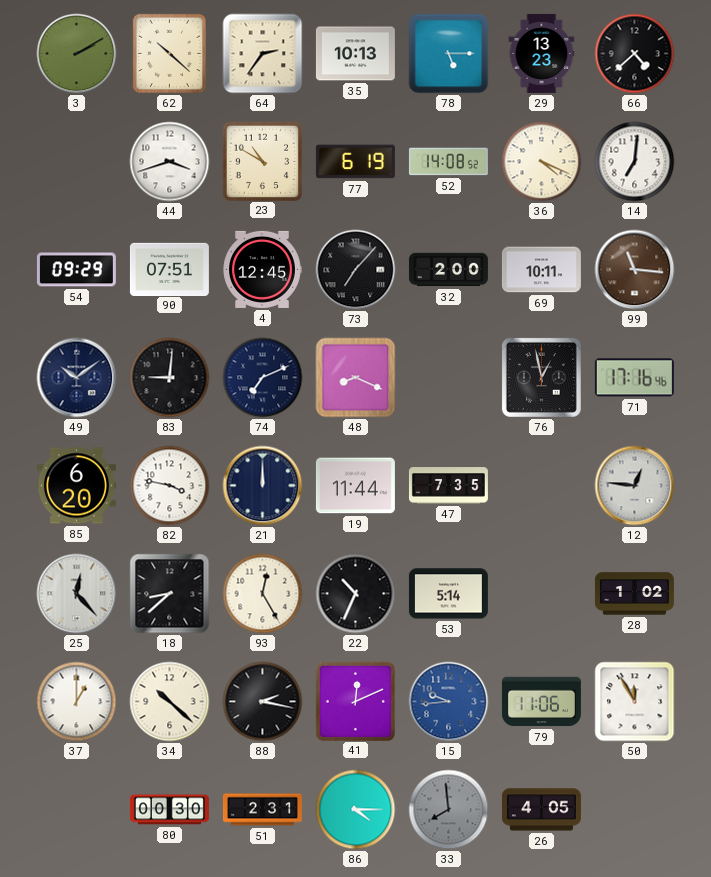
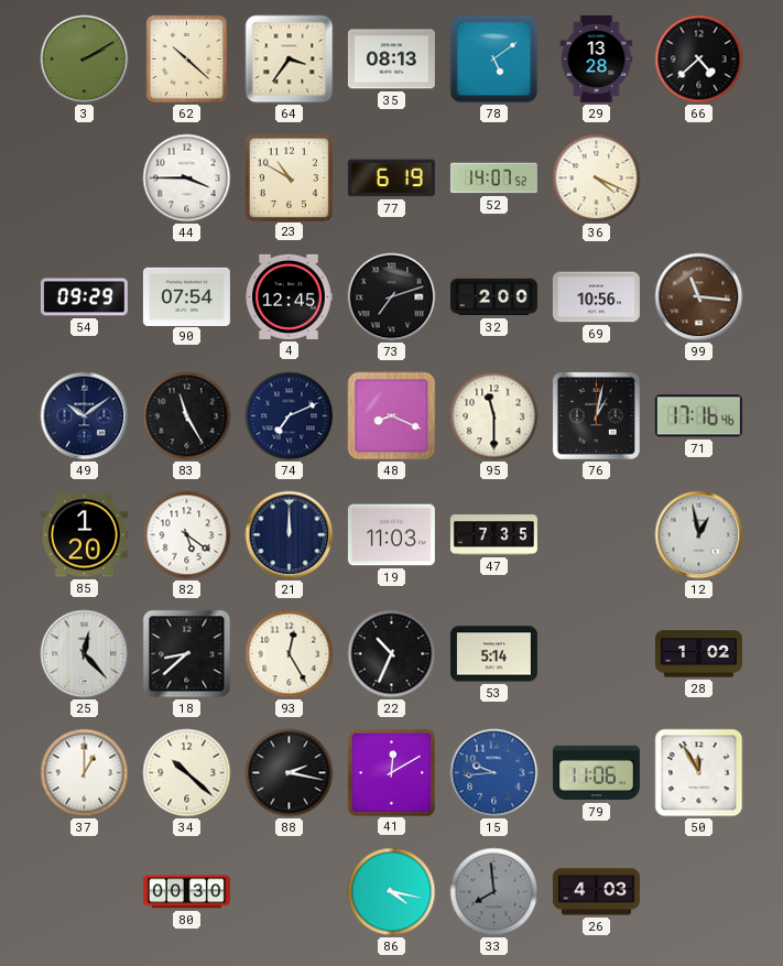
64: 2:36 -> 3:36
35: 10:13 -> 08:13
78: 5:15 -> 5:09
29: 13:23 -> 13:28
44: 3:42 -> 3:45
52: 14:08 -> 14:07
14: 7:01 -> none
90: 07:51 -> 07:54
73: 7:07 -> 7:12
69: 10:11 -> 10:56
83: 9:01 -> 11:25
95: none -> 11:30
76: 12:58 -> 1:02
85: 6:20 -> 1:20
82: 3:47 -> 5:21
19: 11:44 -> 11:03
12: 12:46 -> 12:58
41: 12:11 -> 12:10
51: 2:31 -> none
86: 4:15 -> 4:17
26: 4:05 -> 4:03
